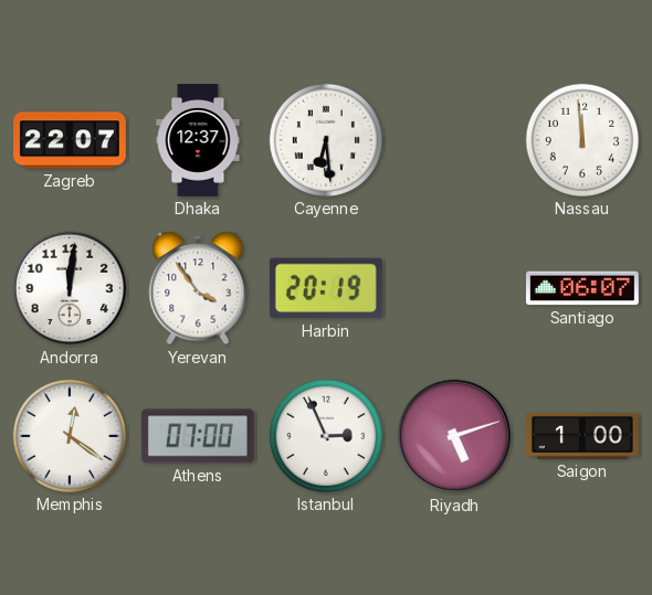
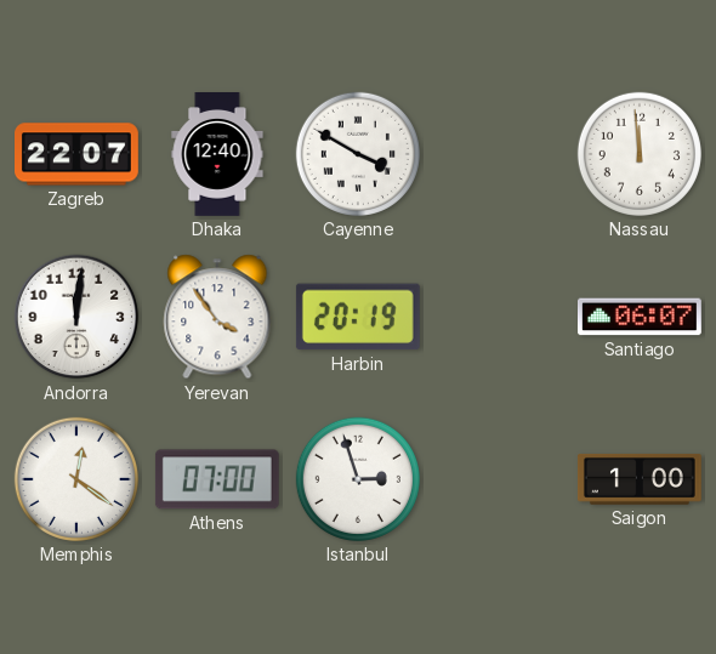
Dhaka: 12:37 -> 12:40
Cayenne: 6:29 -> 3:50
Istanbul: 2:56 -> 2:57
Riyadh: 5:12 -> none
